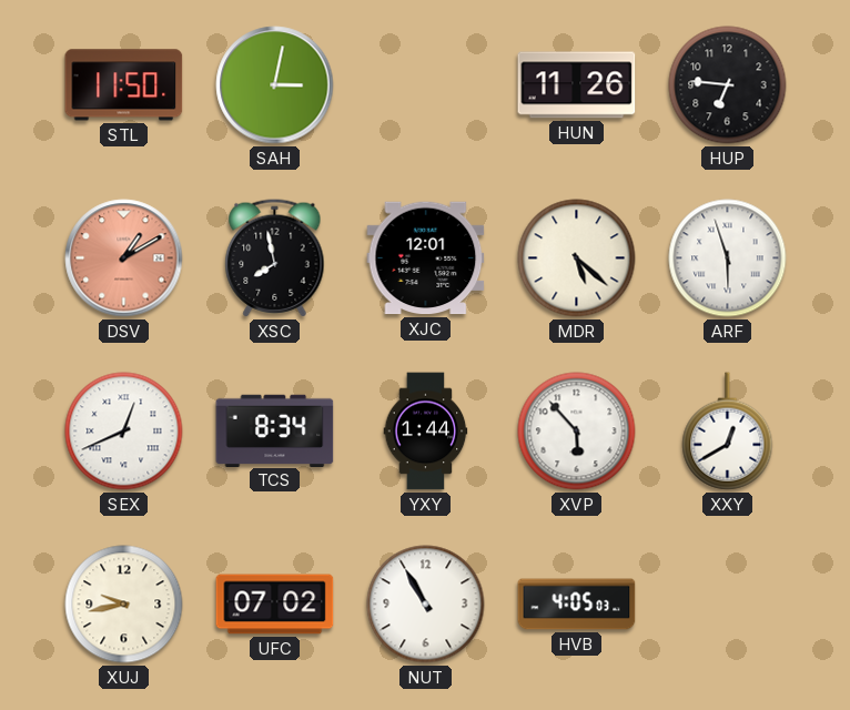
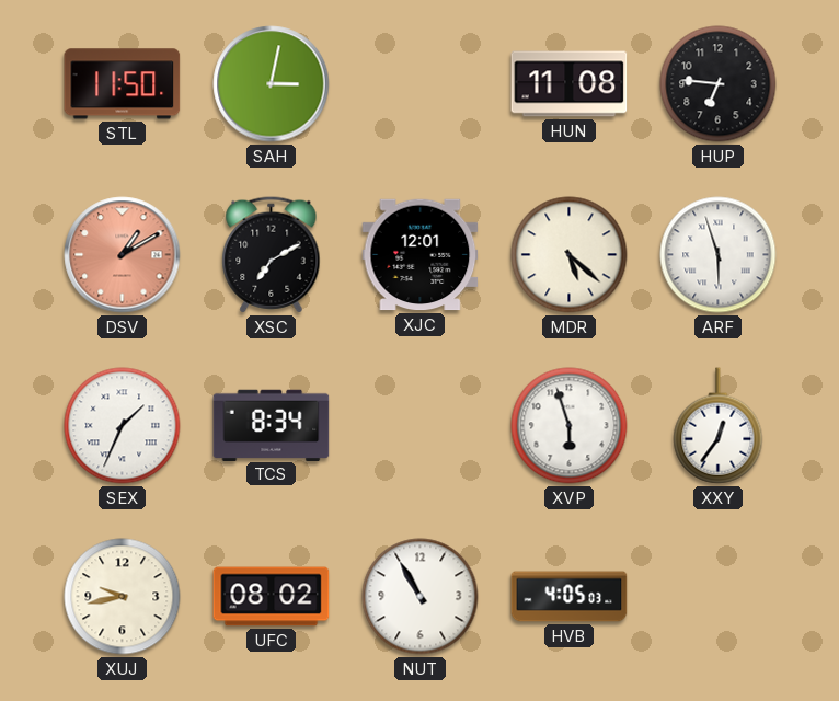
HUN: 11:26 -> 11:08
XSC: 7:58 -> 7:10
SEX: 12:41 -> 1:34
YXY: 1:44 -> none
XVP: 5:53 -> 5:57
XXY: 12:40 -> 12:36
UFC: 07:02 -> 08:02
